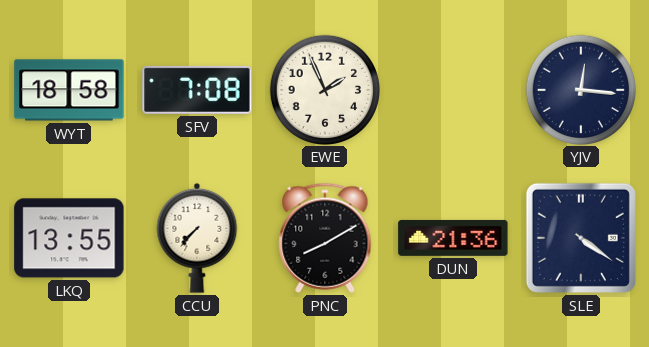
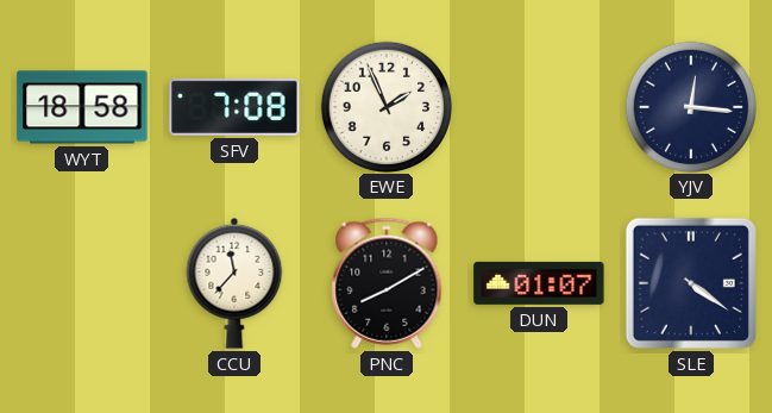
LKQ: 13:55 -> none
CCU: 7:37 -> 11:37
DUN: 21:36 -> 01:07
